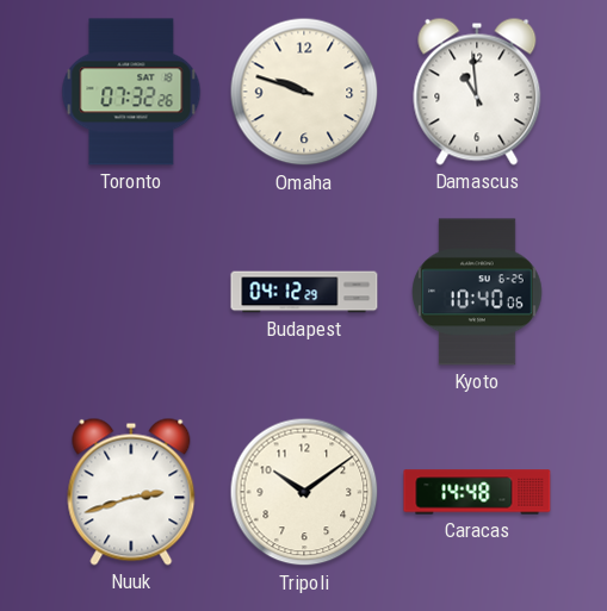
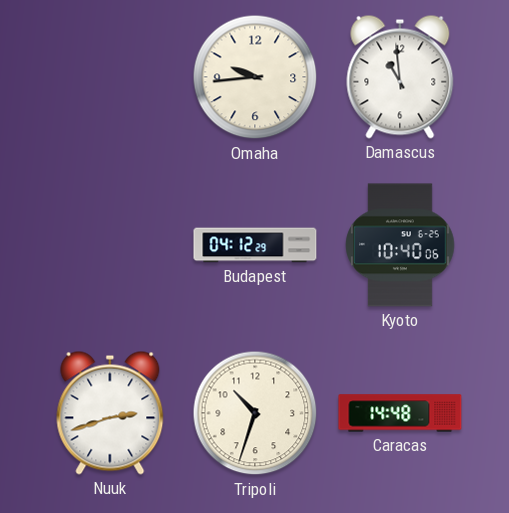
Toronto: 07:32 -> none
Omaha: 9:48 -> 9:44
Tripoli: 10:09 -> 10:33
